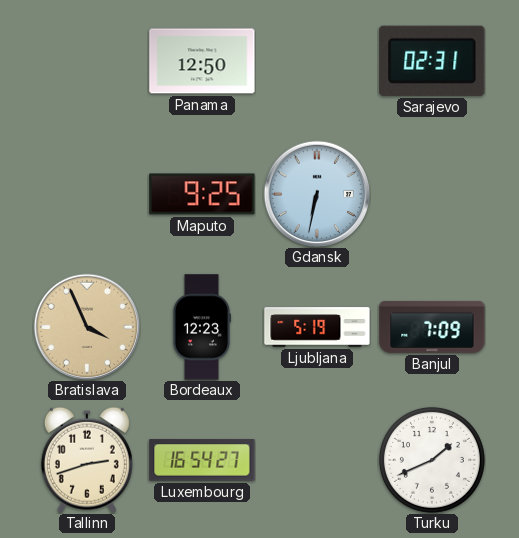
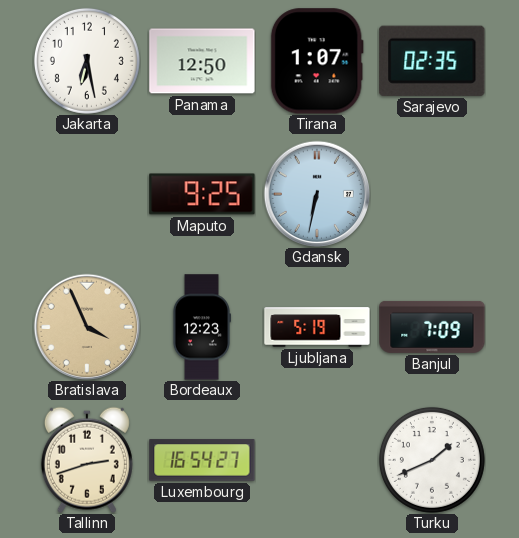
Jakarta: none -> 6:28
Tirana: none -> 1:07
Sarajevo: 02:31 -> 02:35
